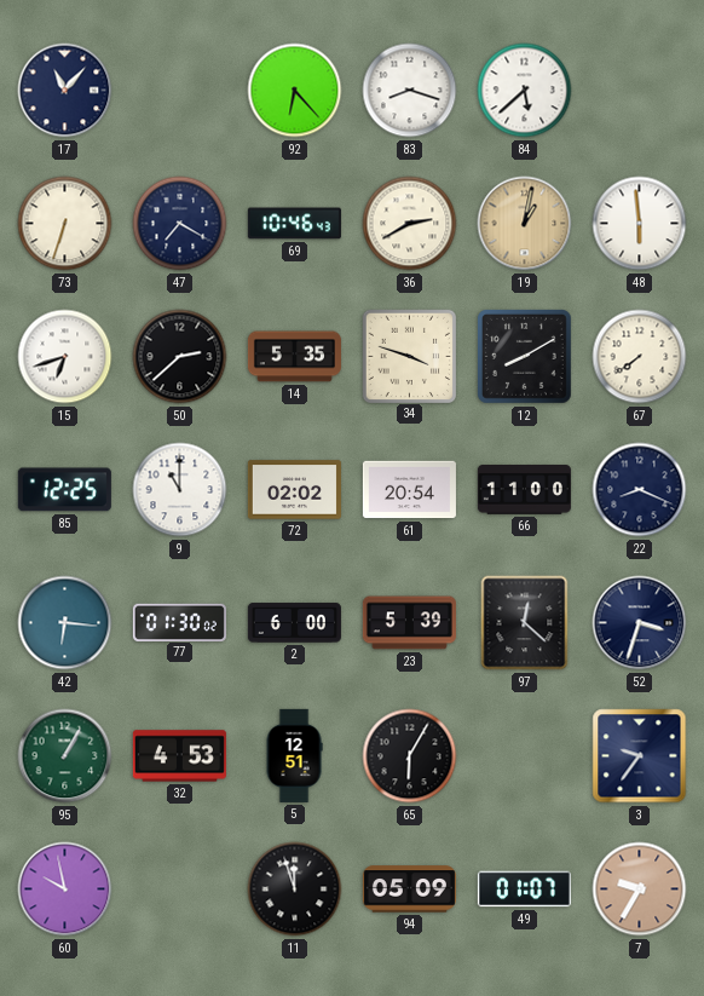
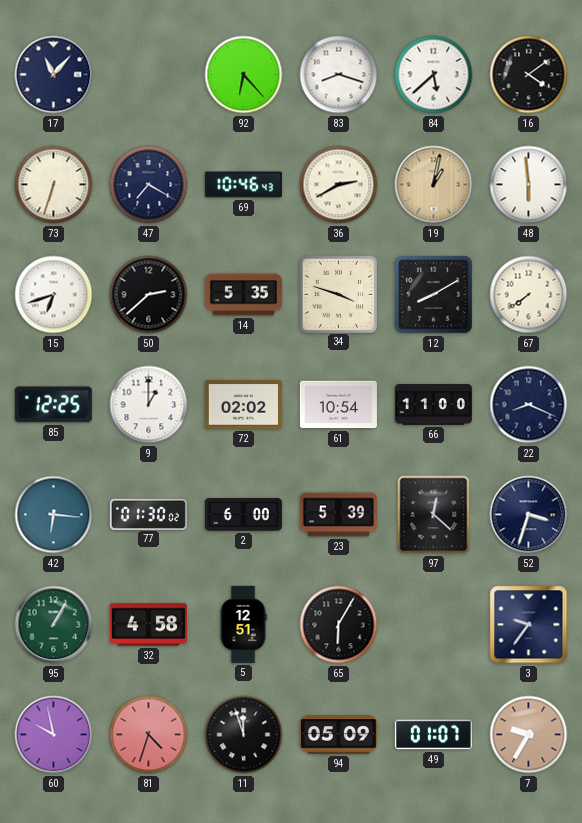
16: none -> 4:09
9: 11:00 -> 1:00
61: 20:54 -> 10:54
32: 4:53 -> 4:58
81: none -> 4:33
